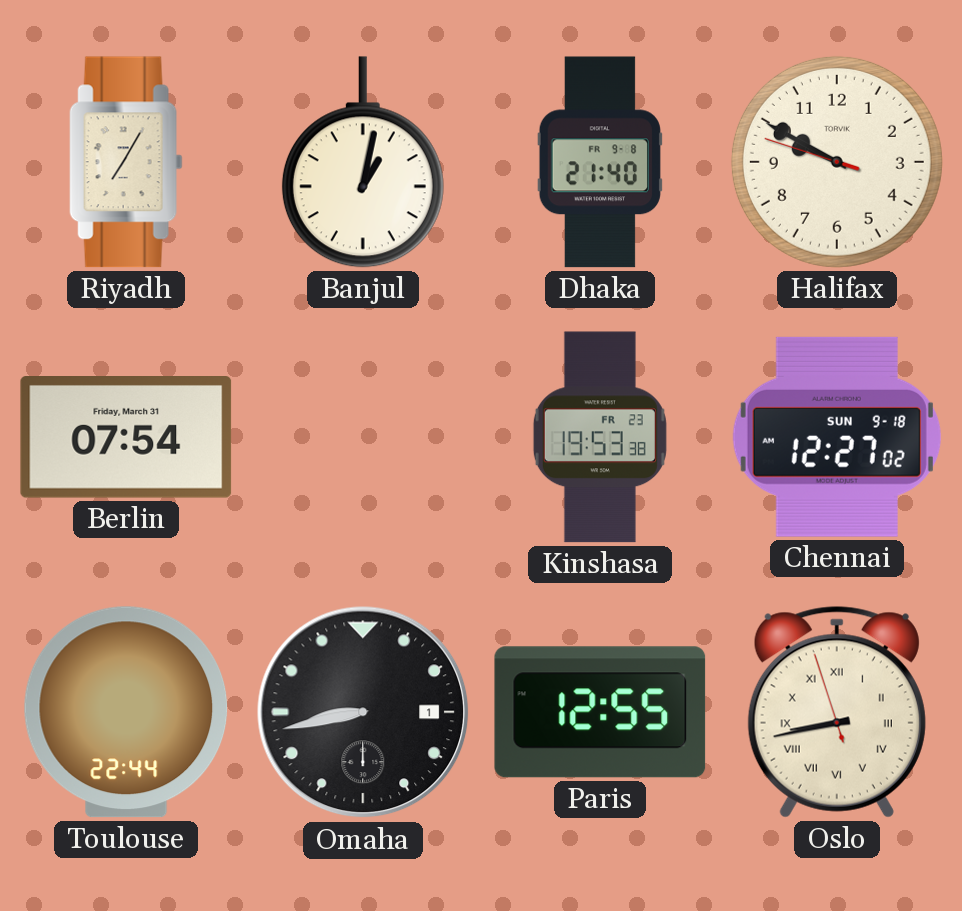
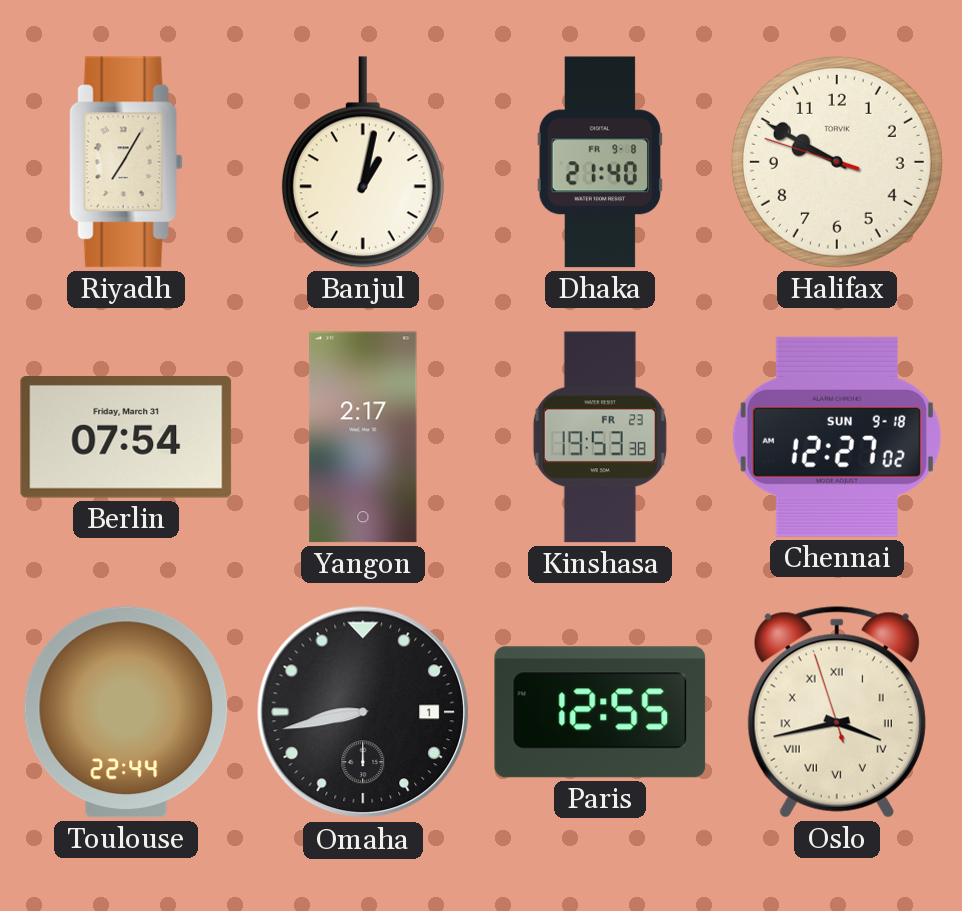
Yangon: none -> 2:17
Oslo: 8:42 -> 3:42
